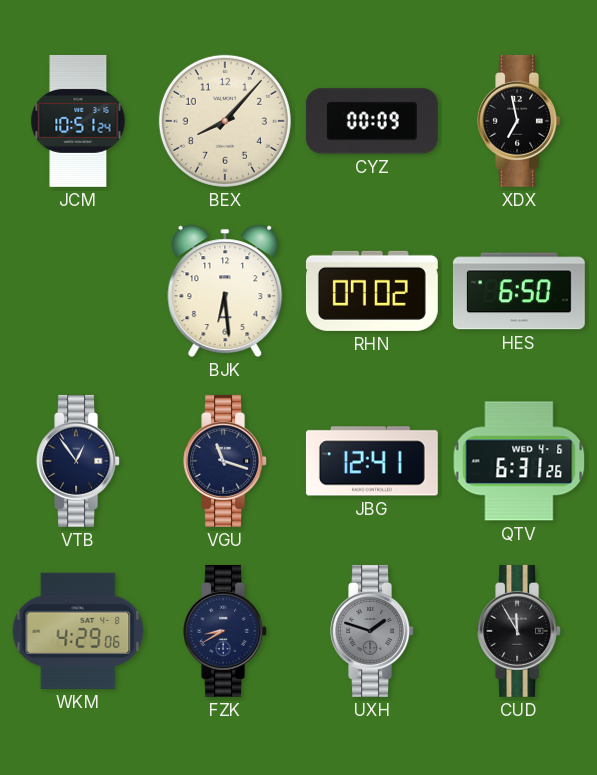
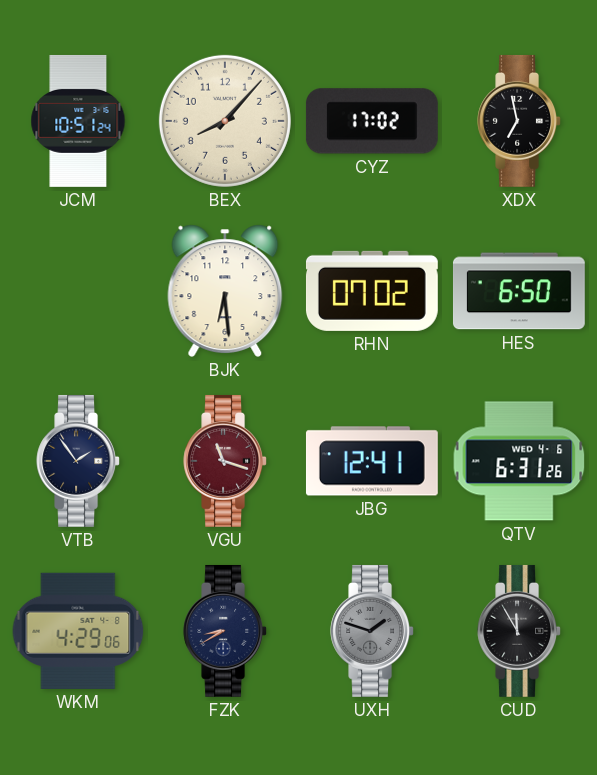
CYZ: 00:09 -> 17:02
VTB: 12:54 -> 1:54
VGU dial: navy -> burgundy
